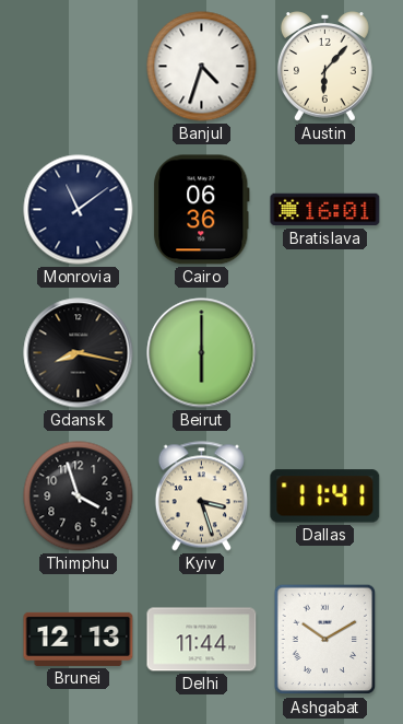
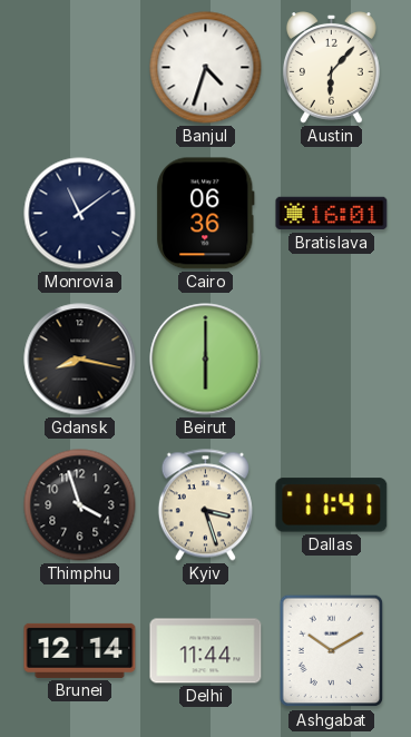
Brunei: 12:13 -> 12:14
